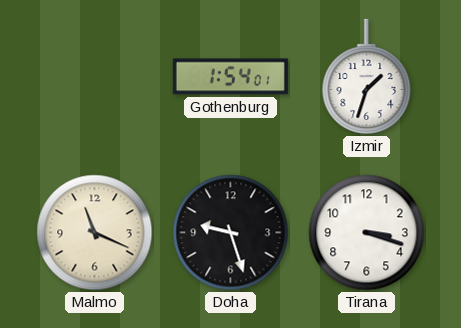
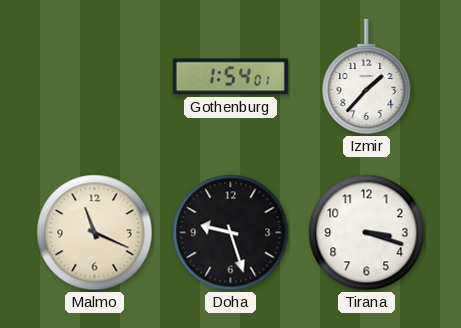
Izmir: 1:33 -> 1:37
